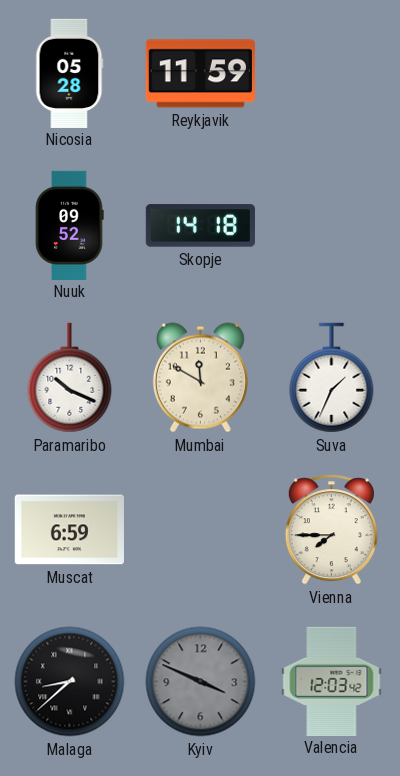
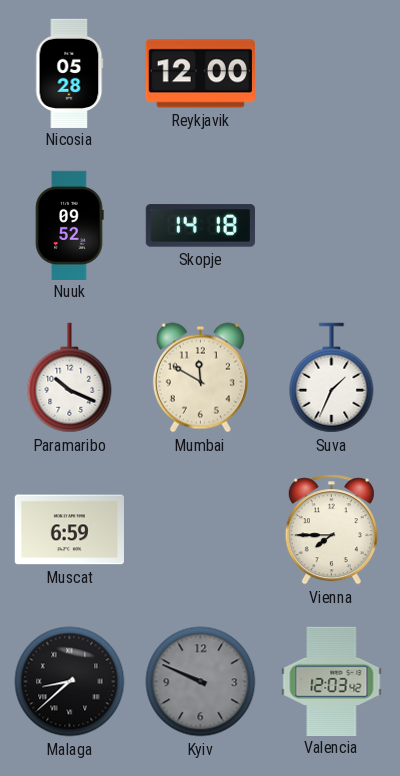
Reykjavik: 11:59 -> 12:00
Kyiv: 3:49 -> 9:49
